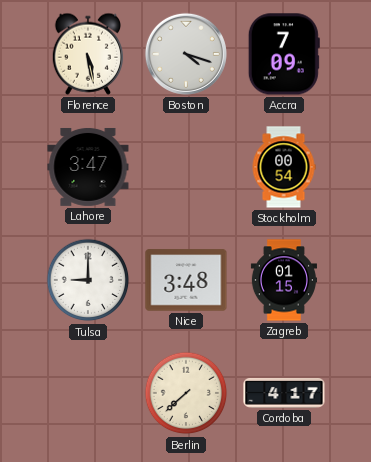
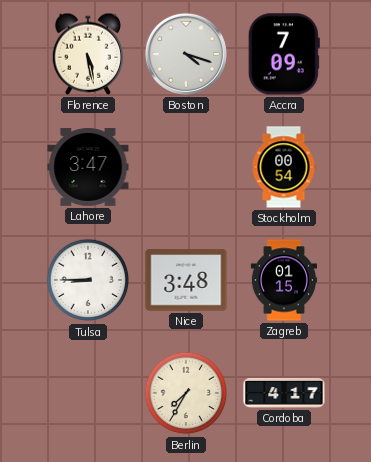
Tulsa: 9:00 -> 8:45
Berlin: 7:38 -> 7:35
